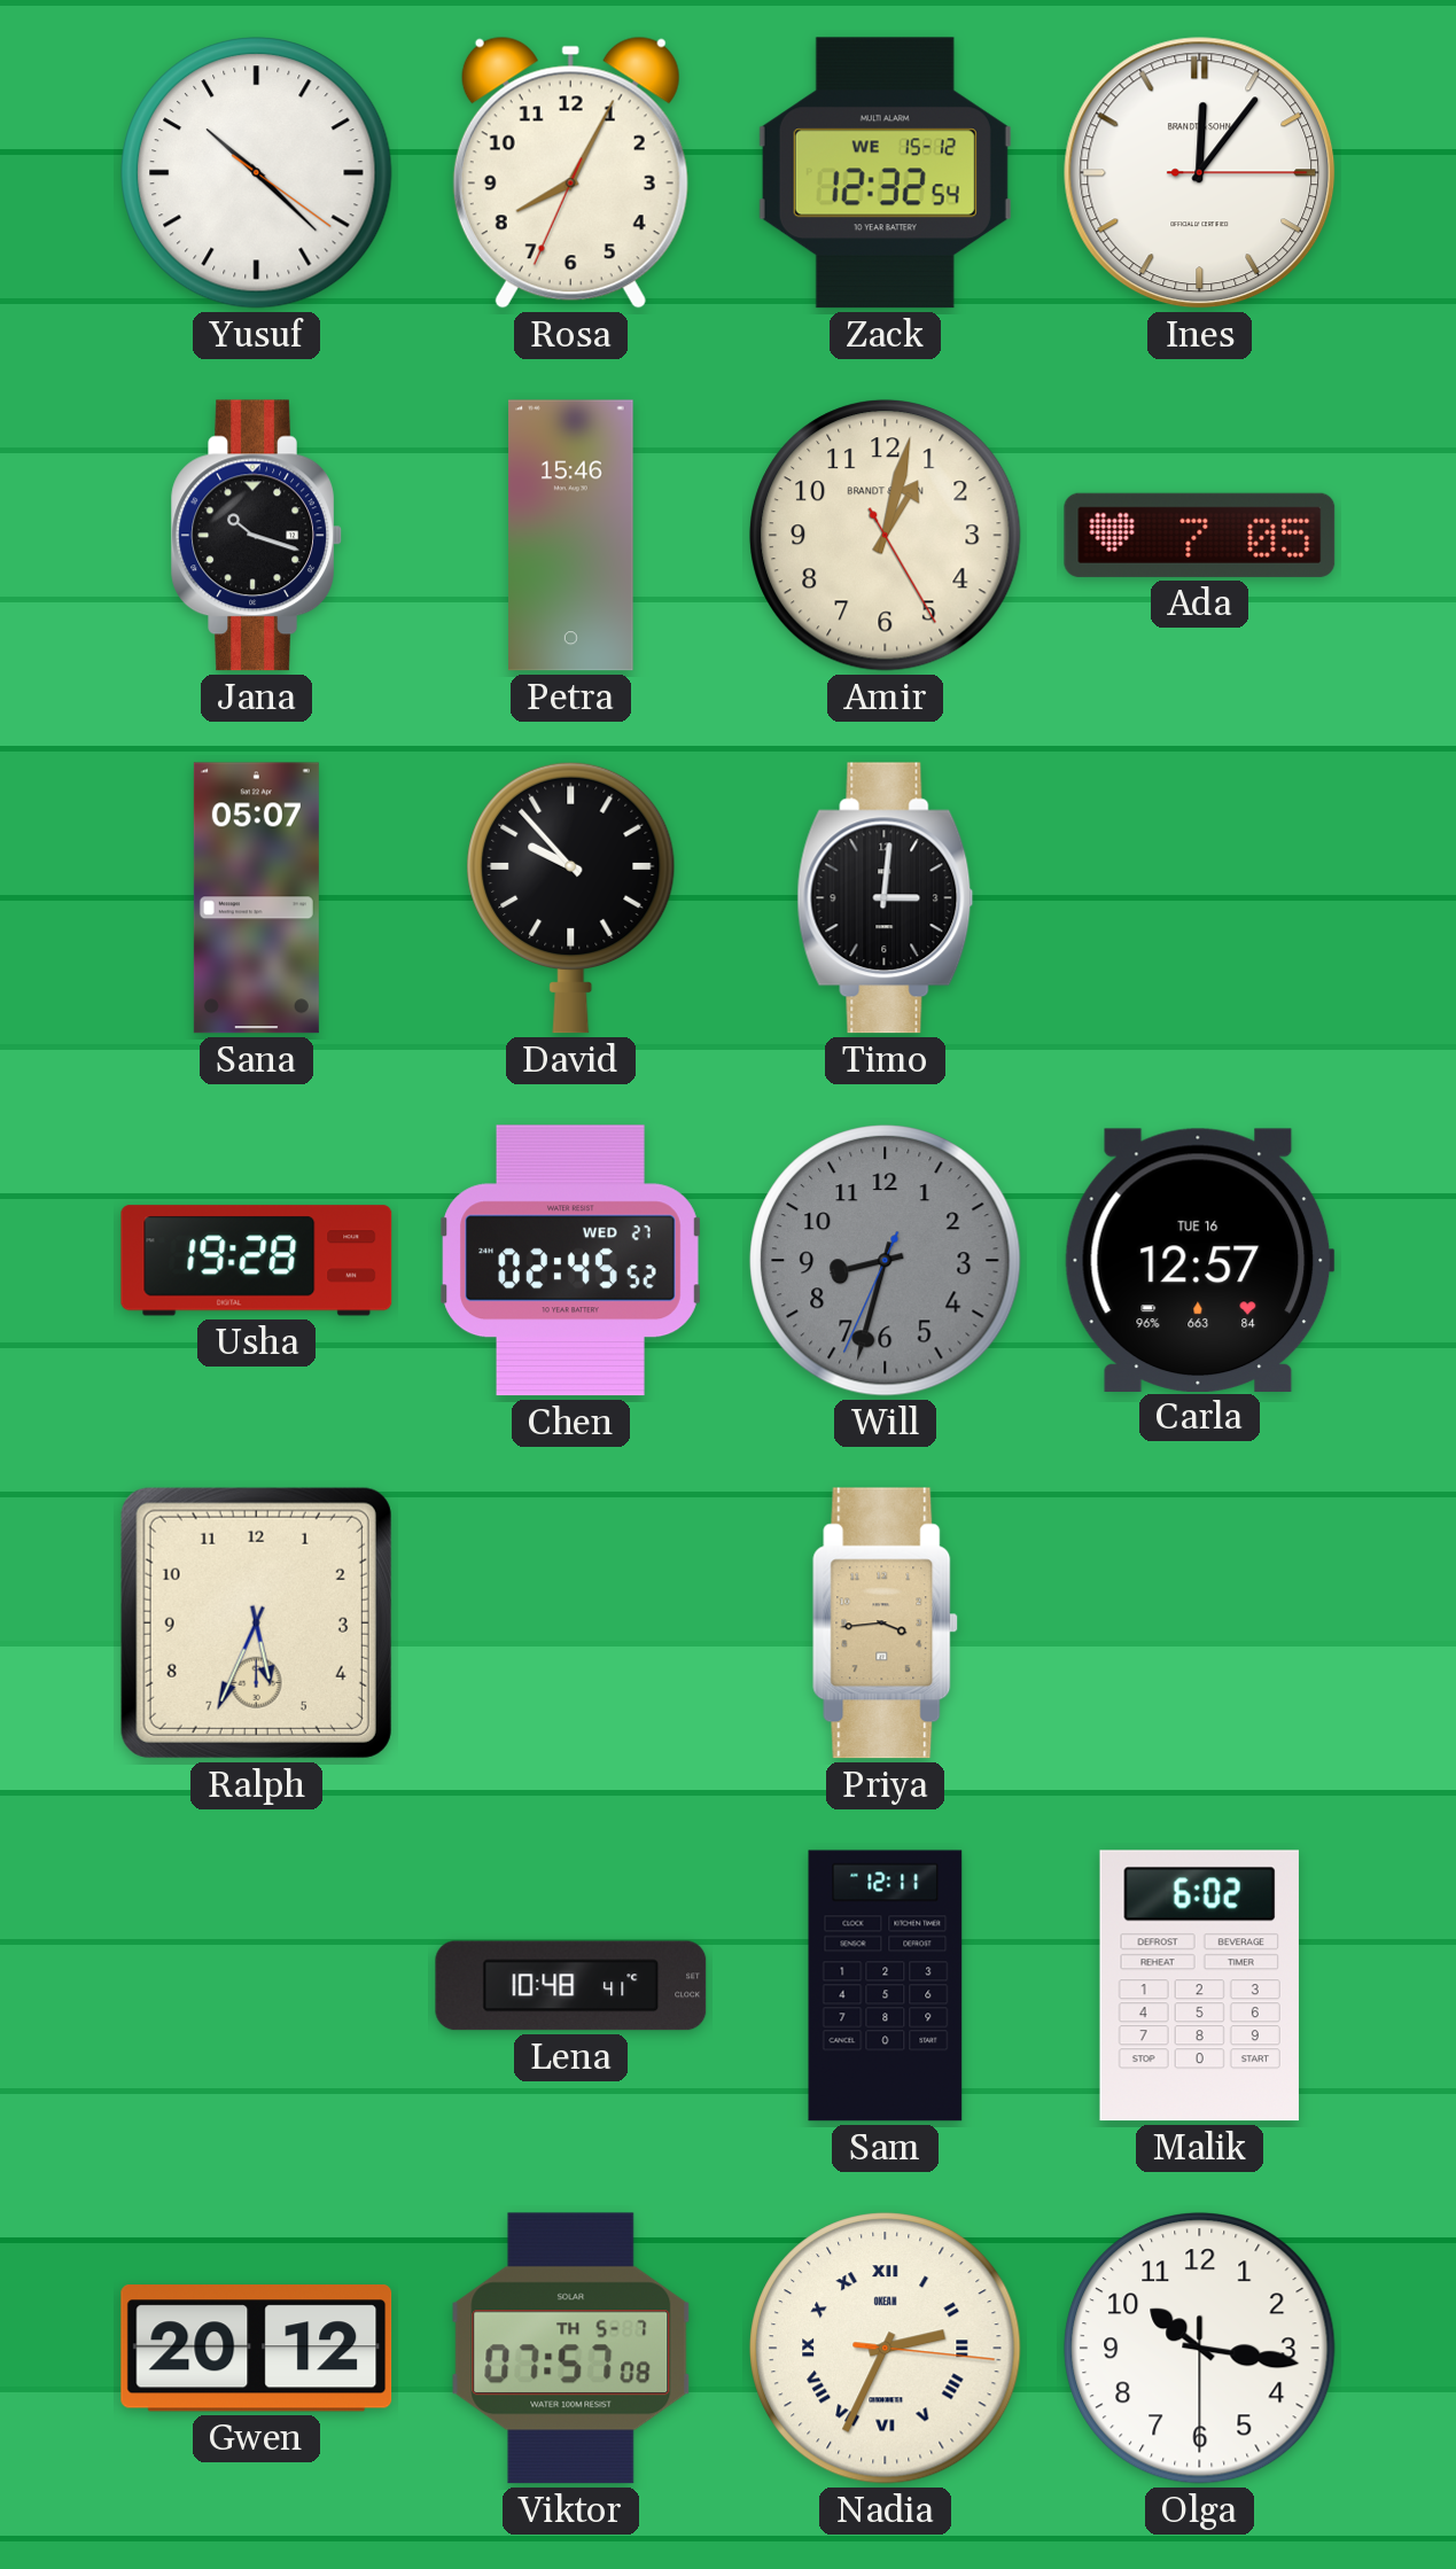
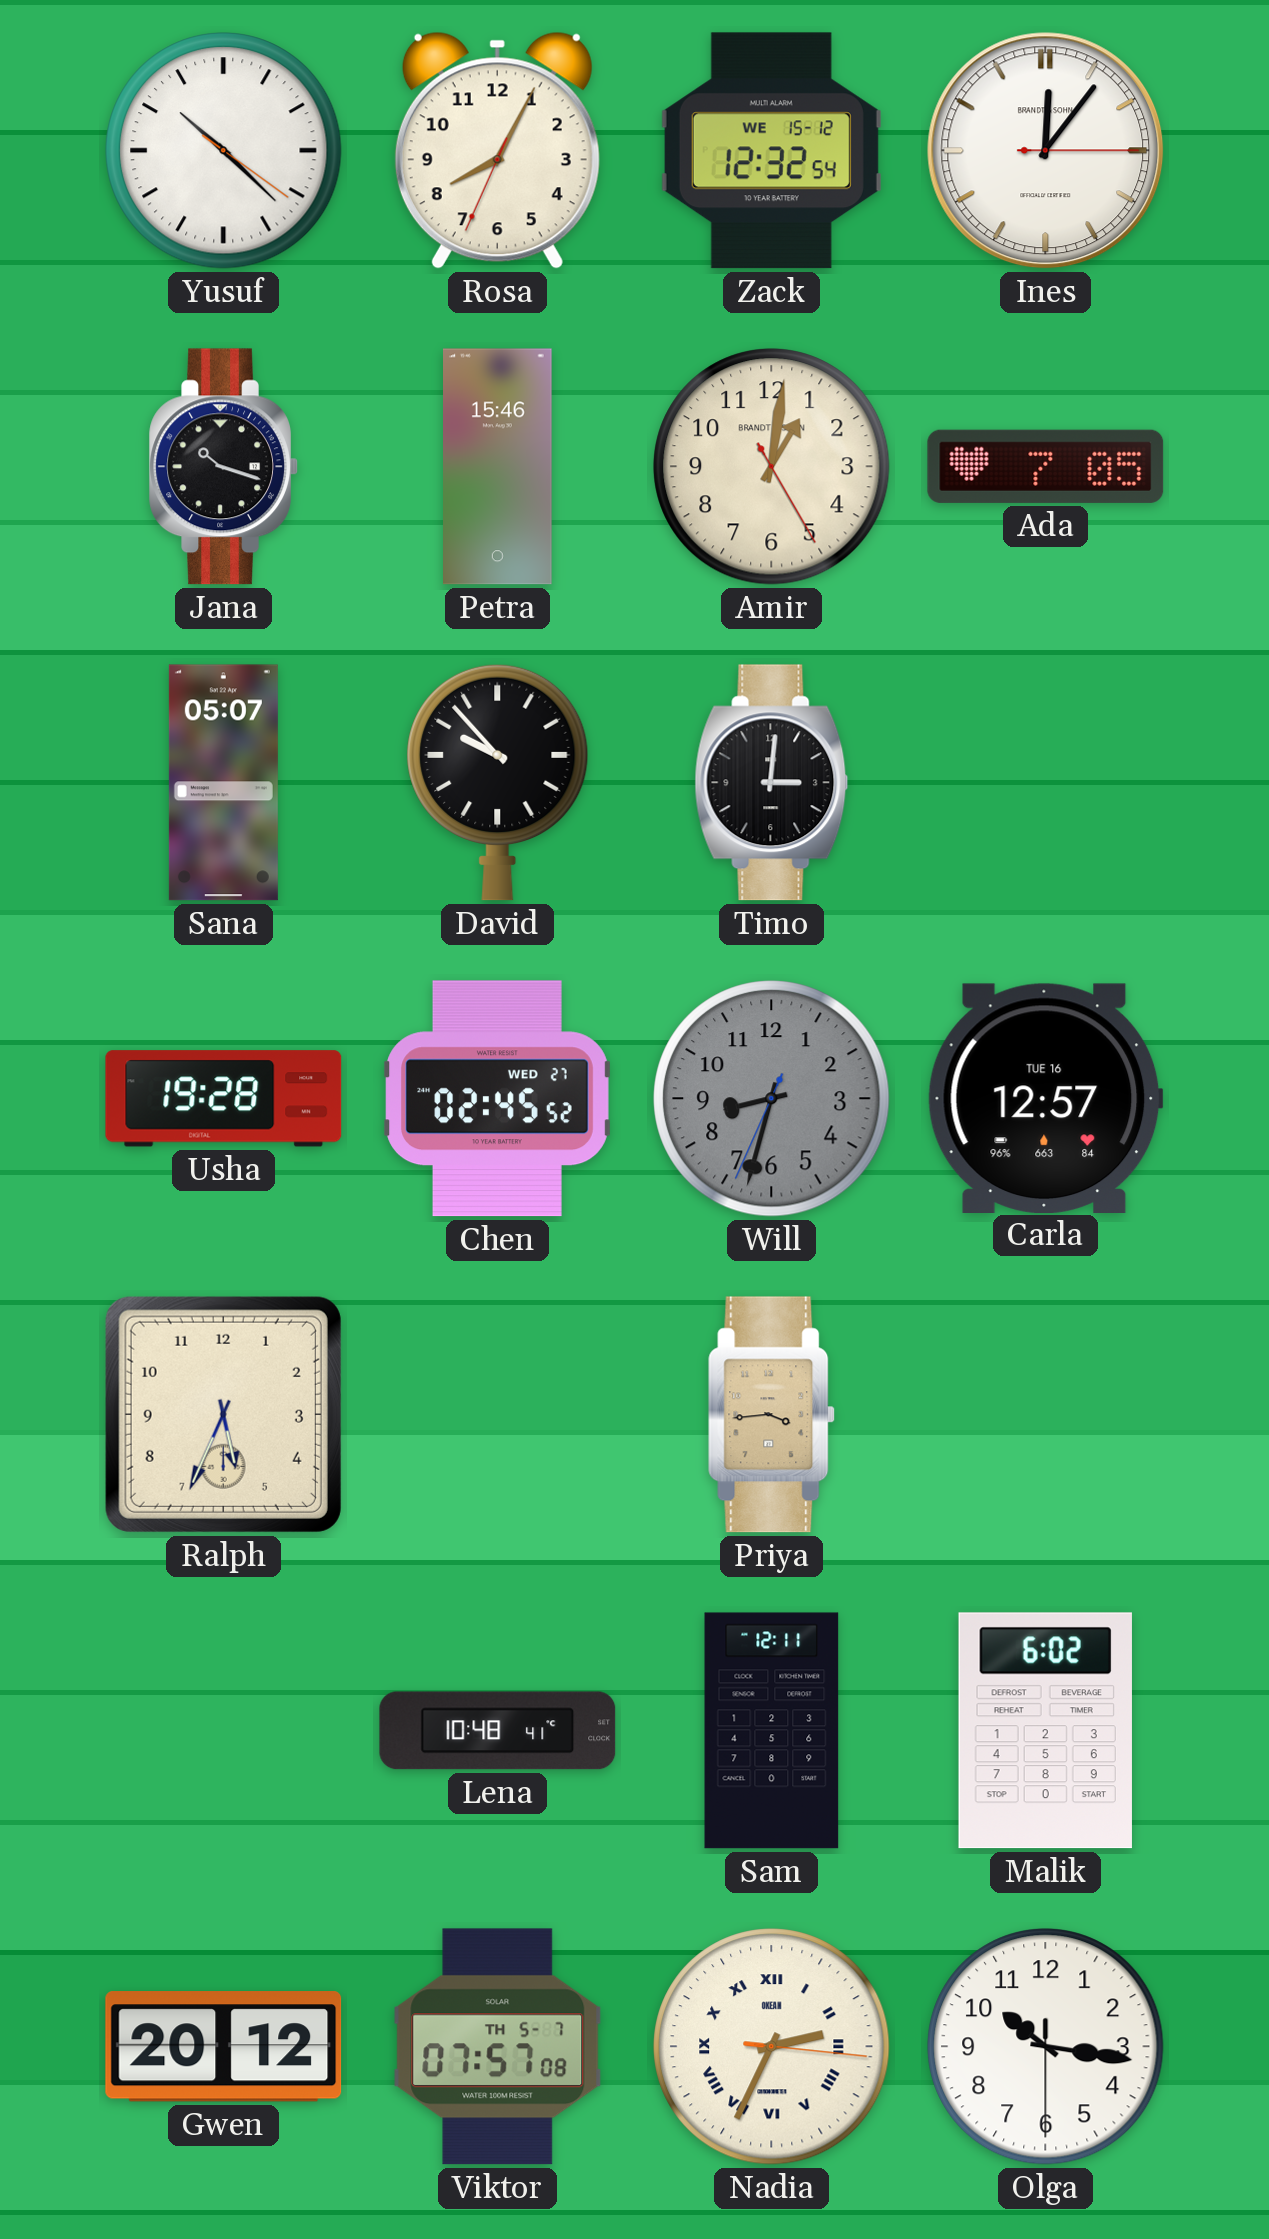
Amir: 1:02 -> 1:01
